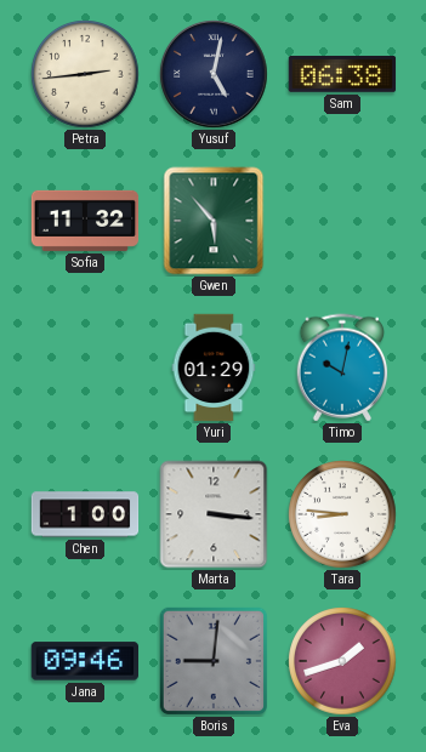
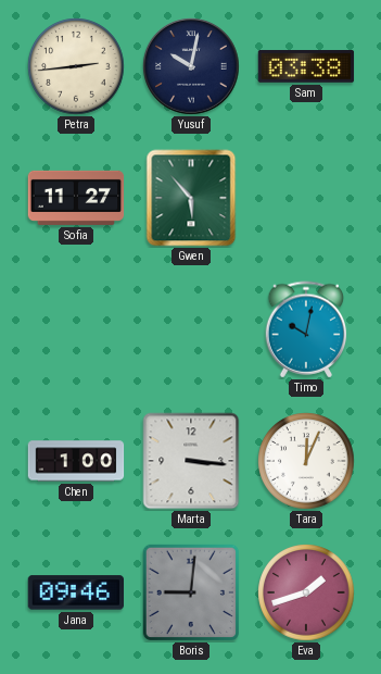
Yusuf: 5:02 -> 10:02
Sam: 06:38 -> 03:38
Sofia: 11:32 -> 11:27
Yuri: 01:29 -> none
Tara: 8:46 -> 12:04
